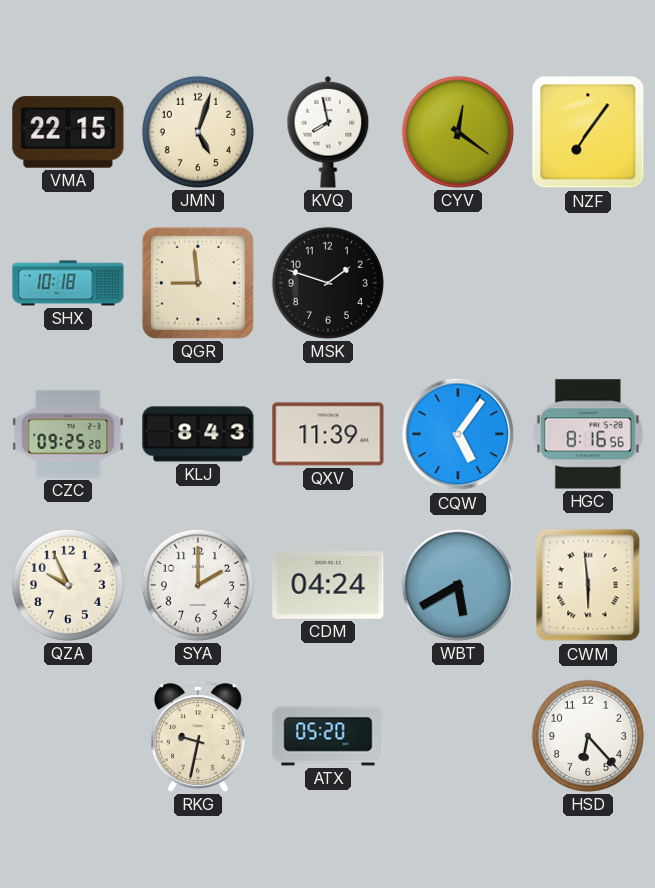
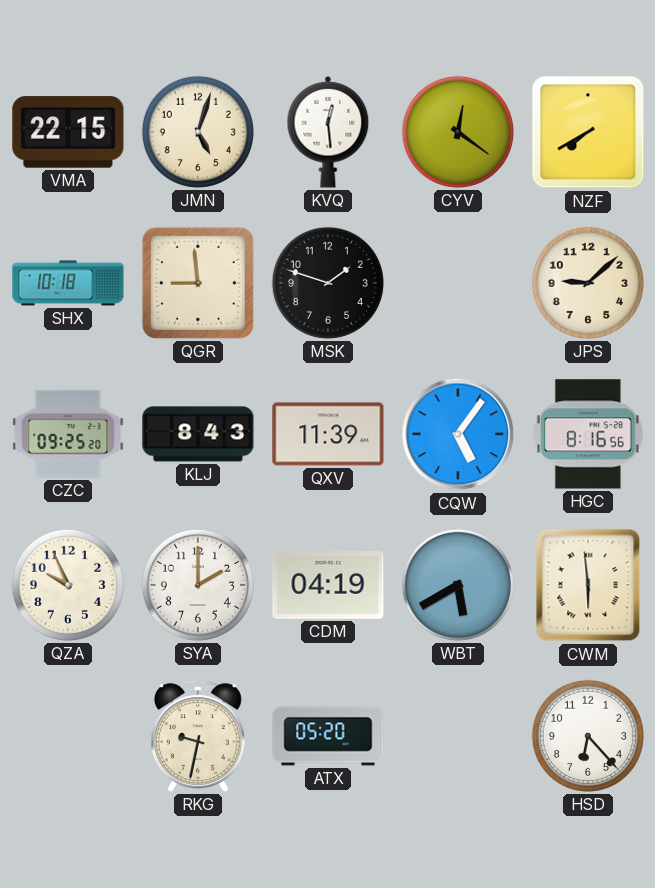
KVQ: 7:58 -> 12:29
NZF: 7:06 -> 7:40
JPS: none -> 9:08
CDM: 04:24 -> 04:19
